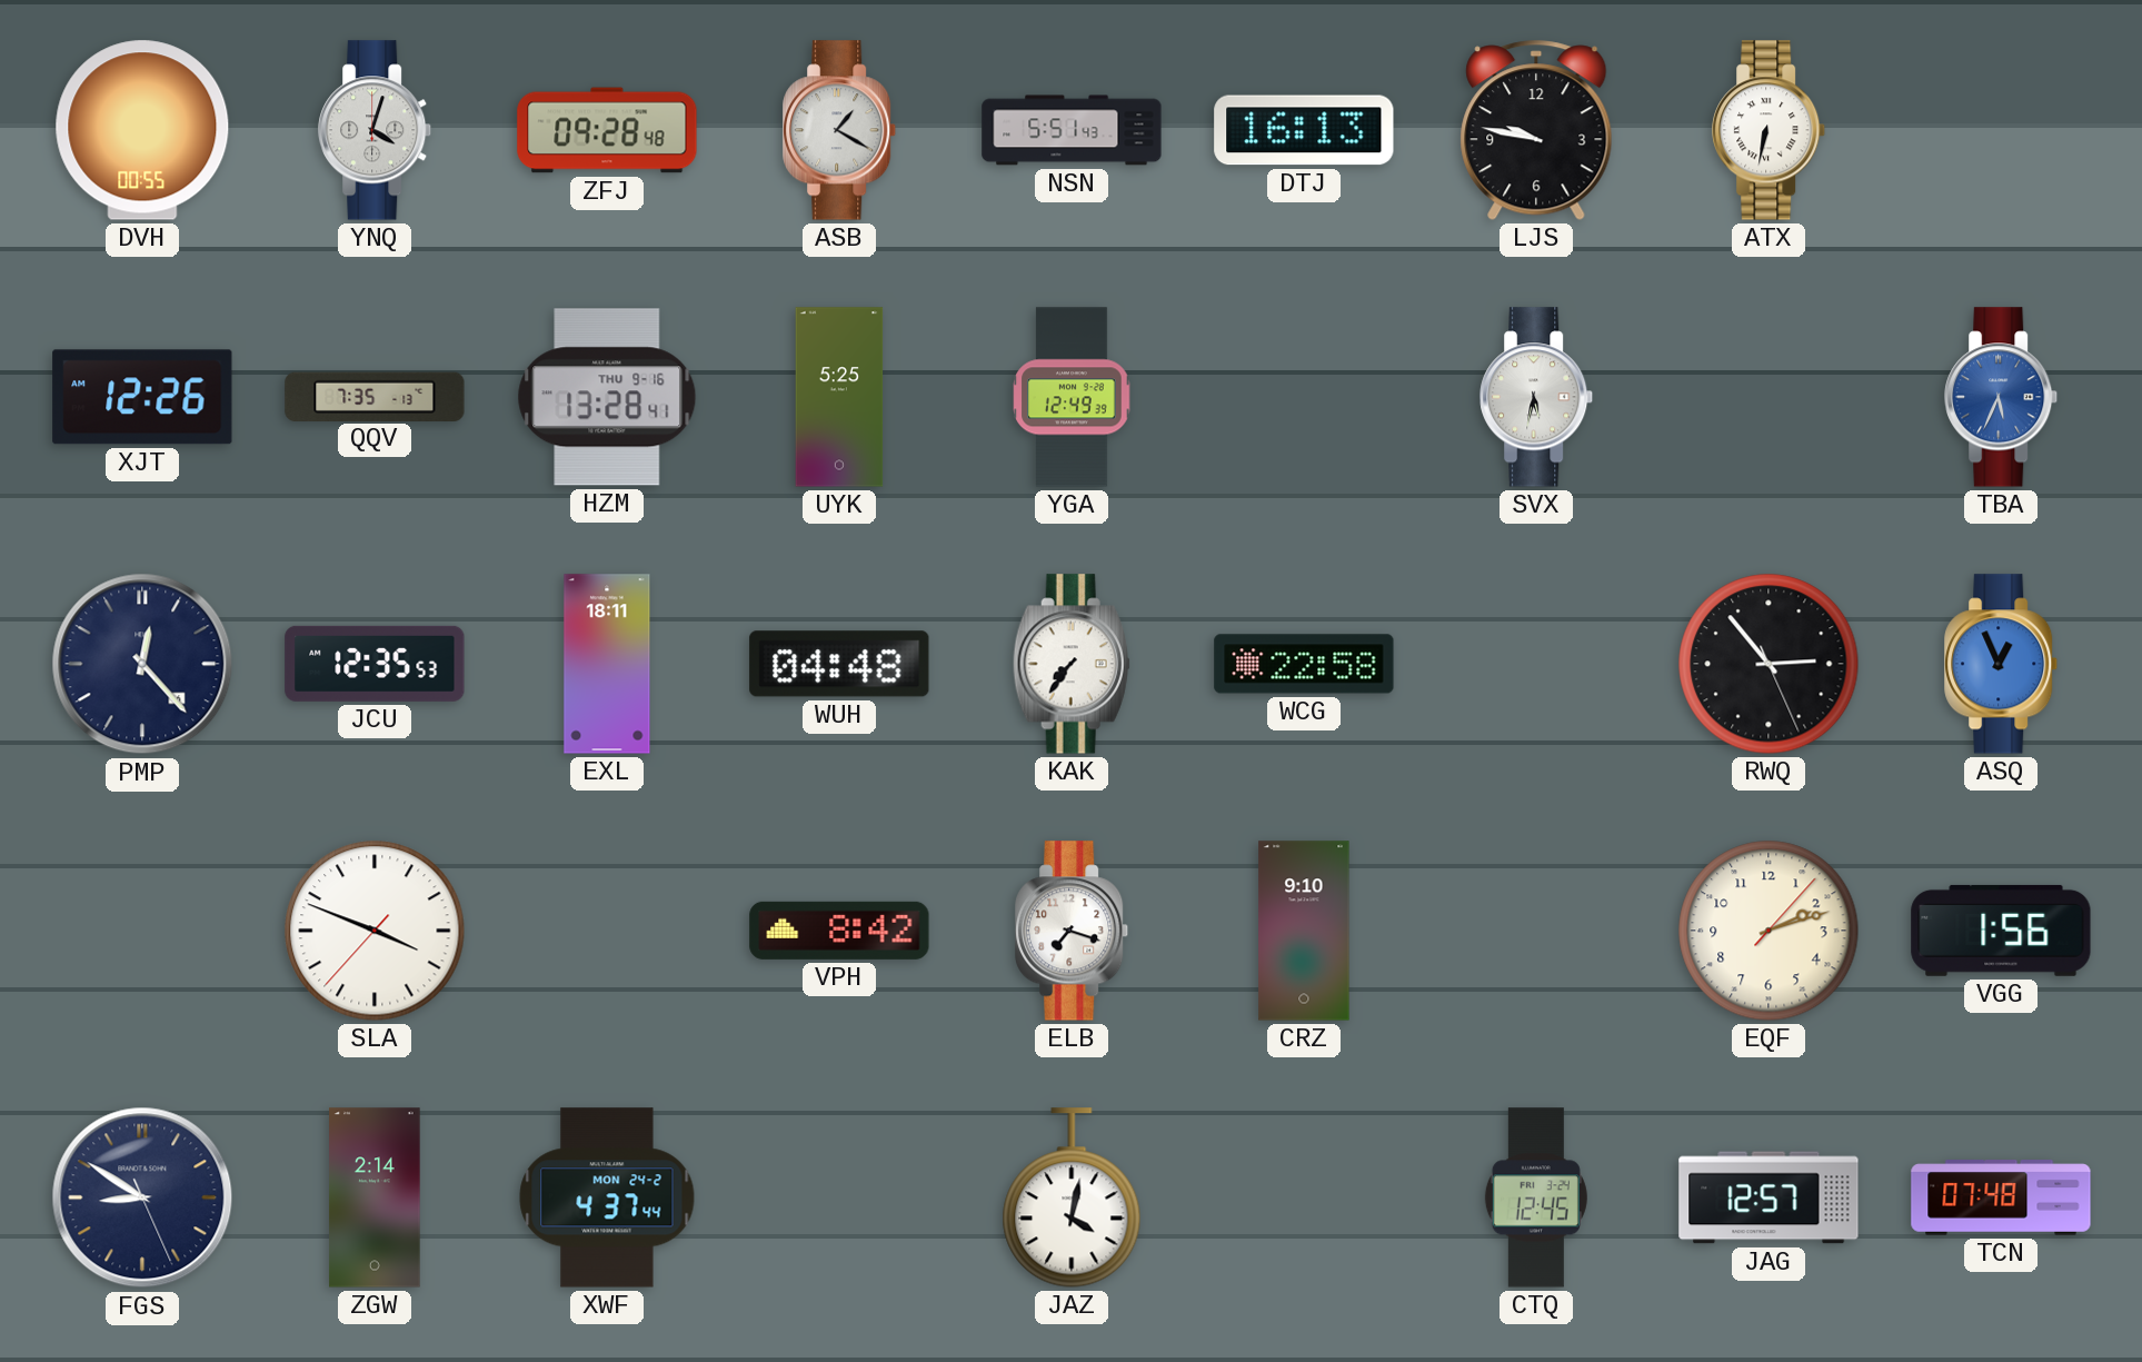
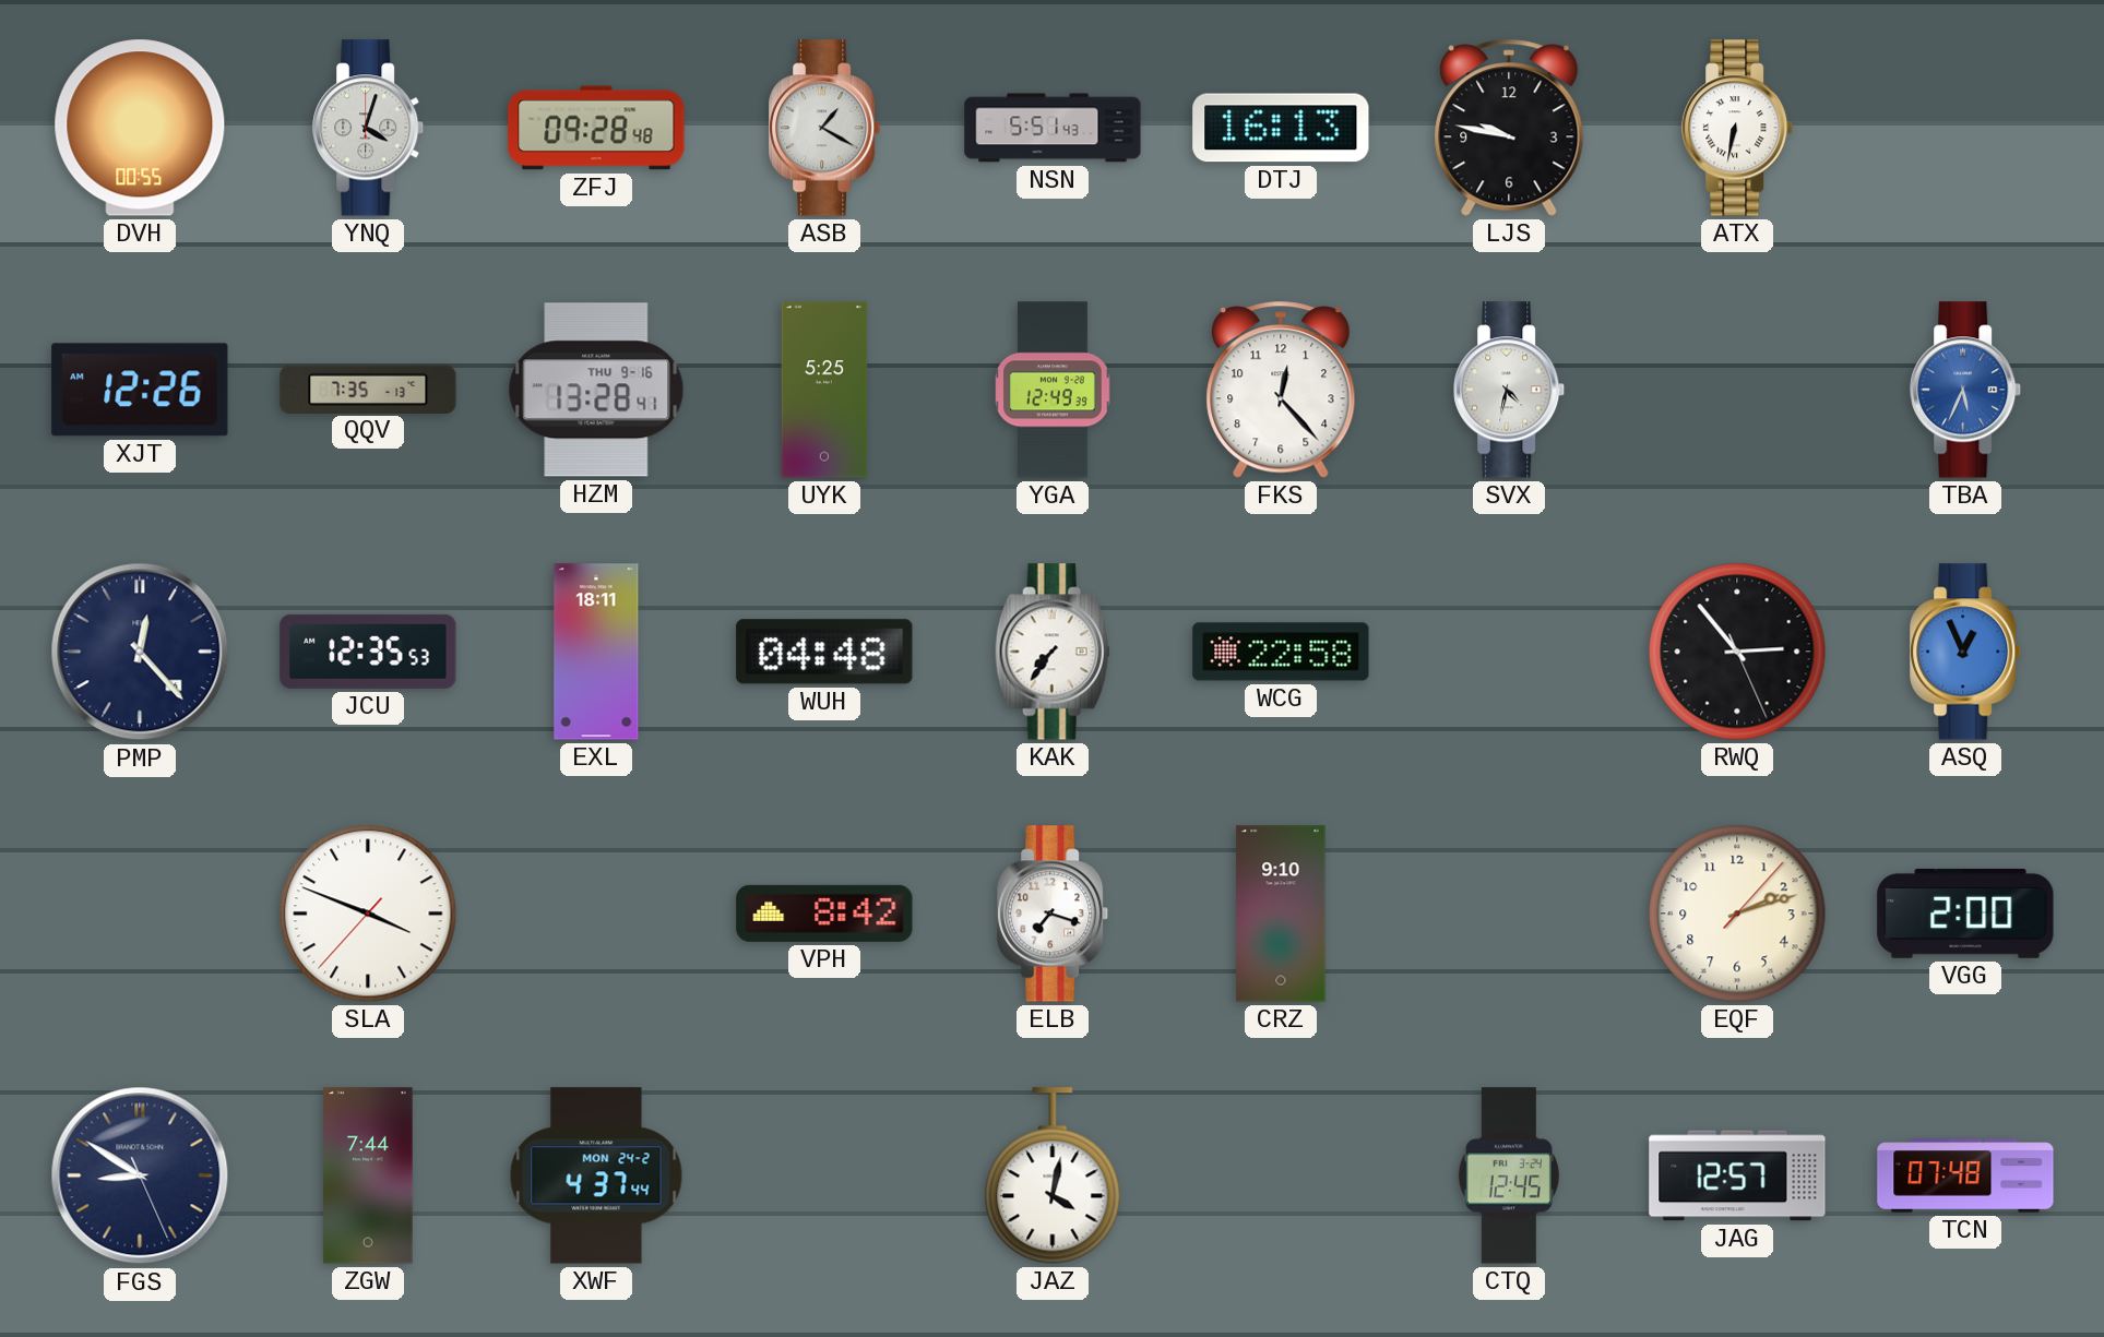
FKS: none -> 12:23
SVX: 5:32 -> 4:32
VGG: 1:56 -> 2:00
ZGW: 2:14 -> 7:44
